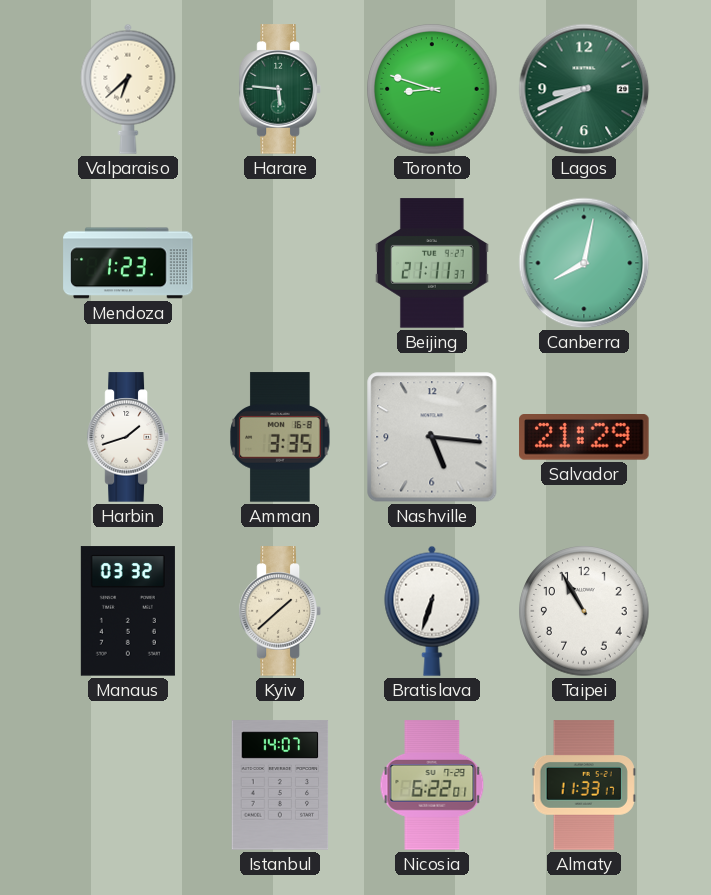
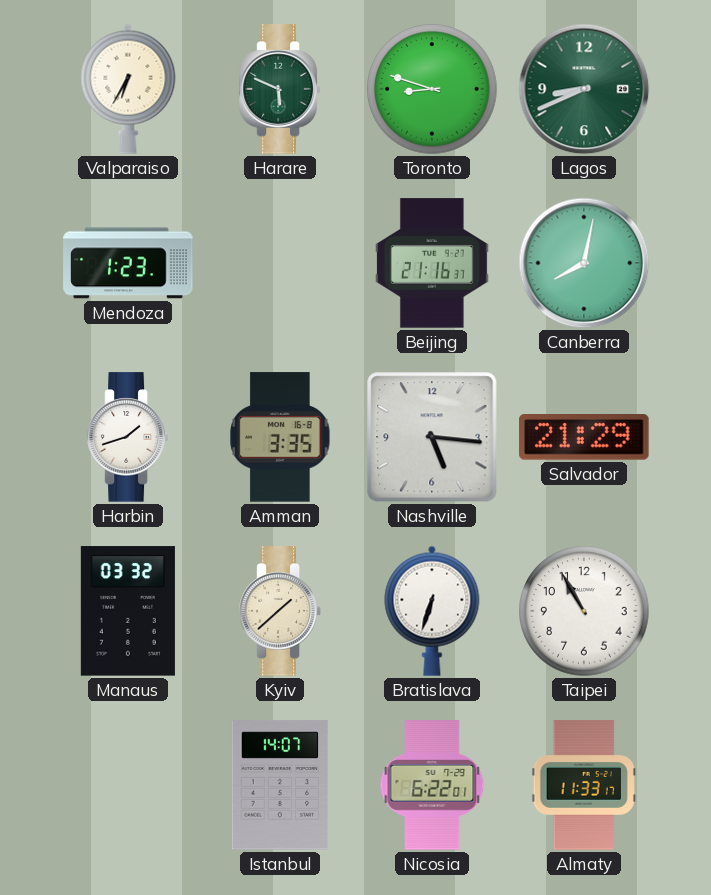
Valparaiso: 6:38 -> 6:35
Harare: 5:46 -> 5:49
Beijing: 21:11 -> 21:16
